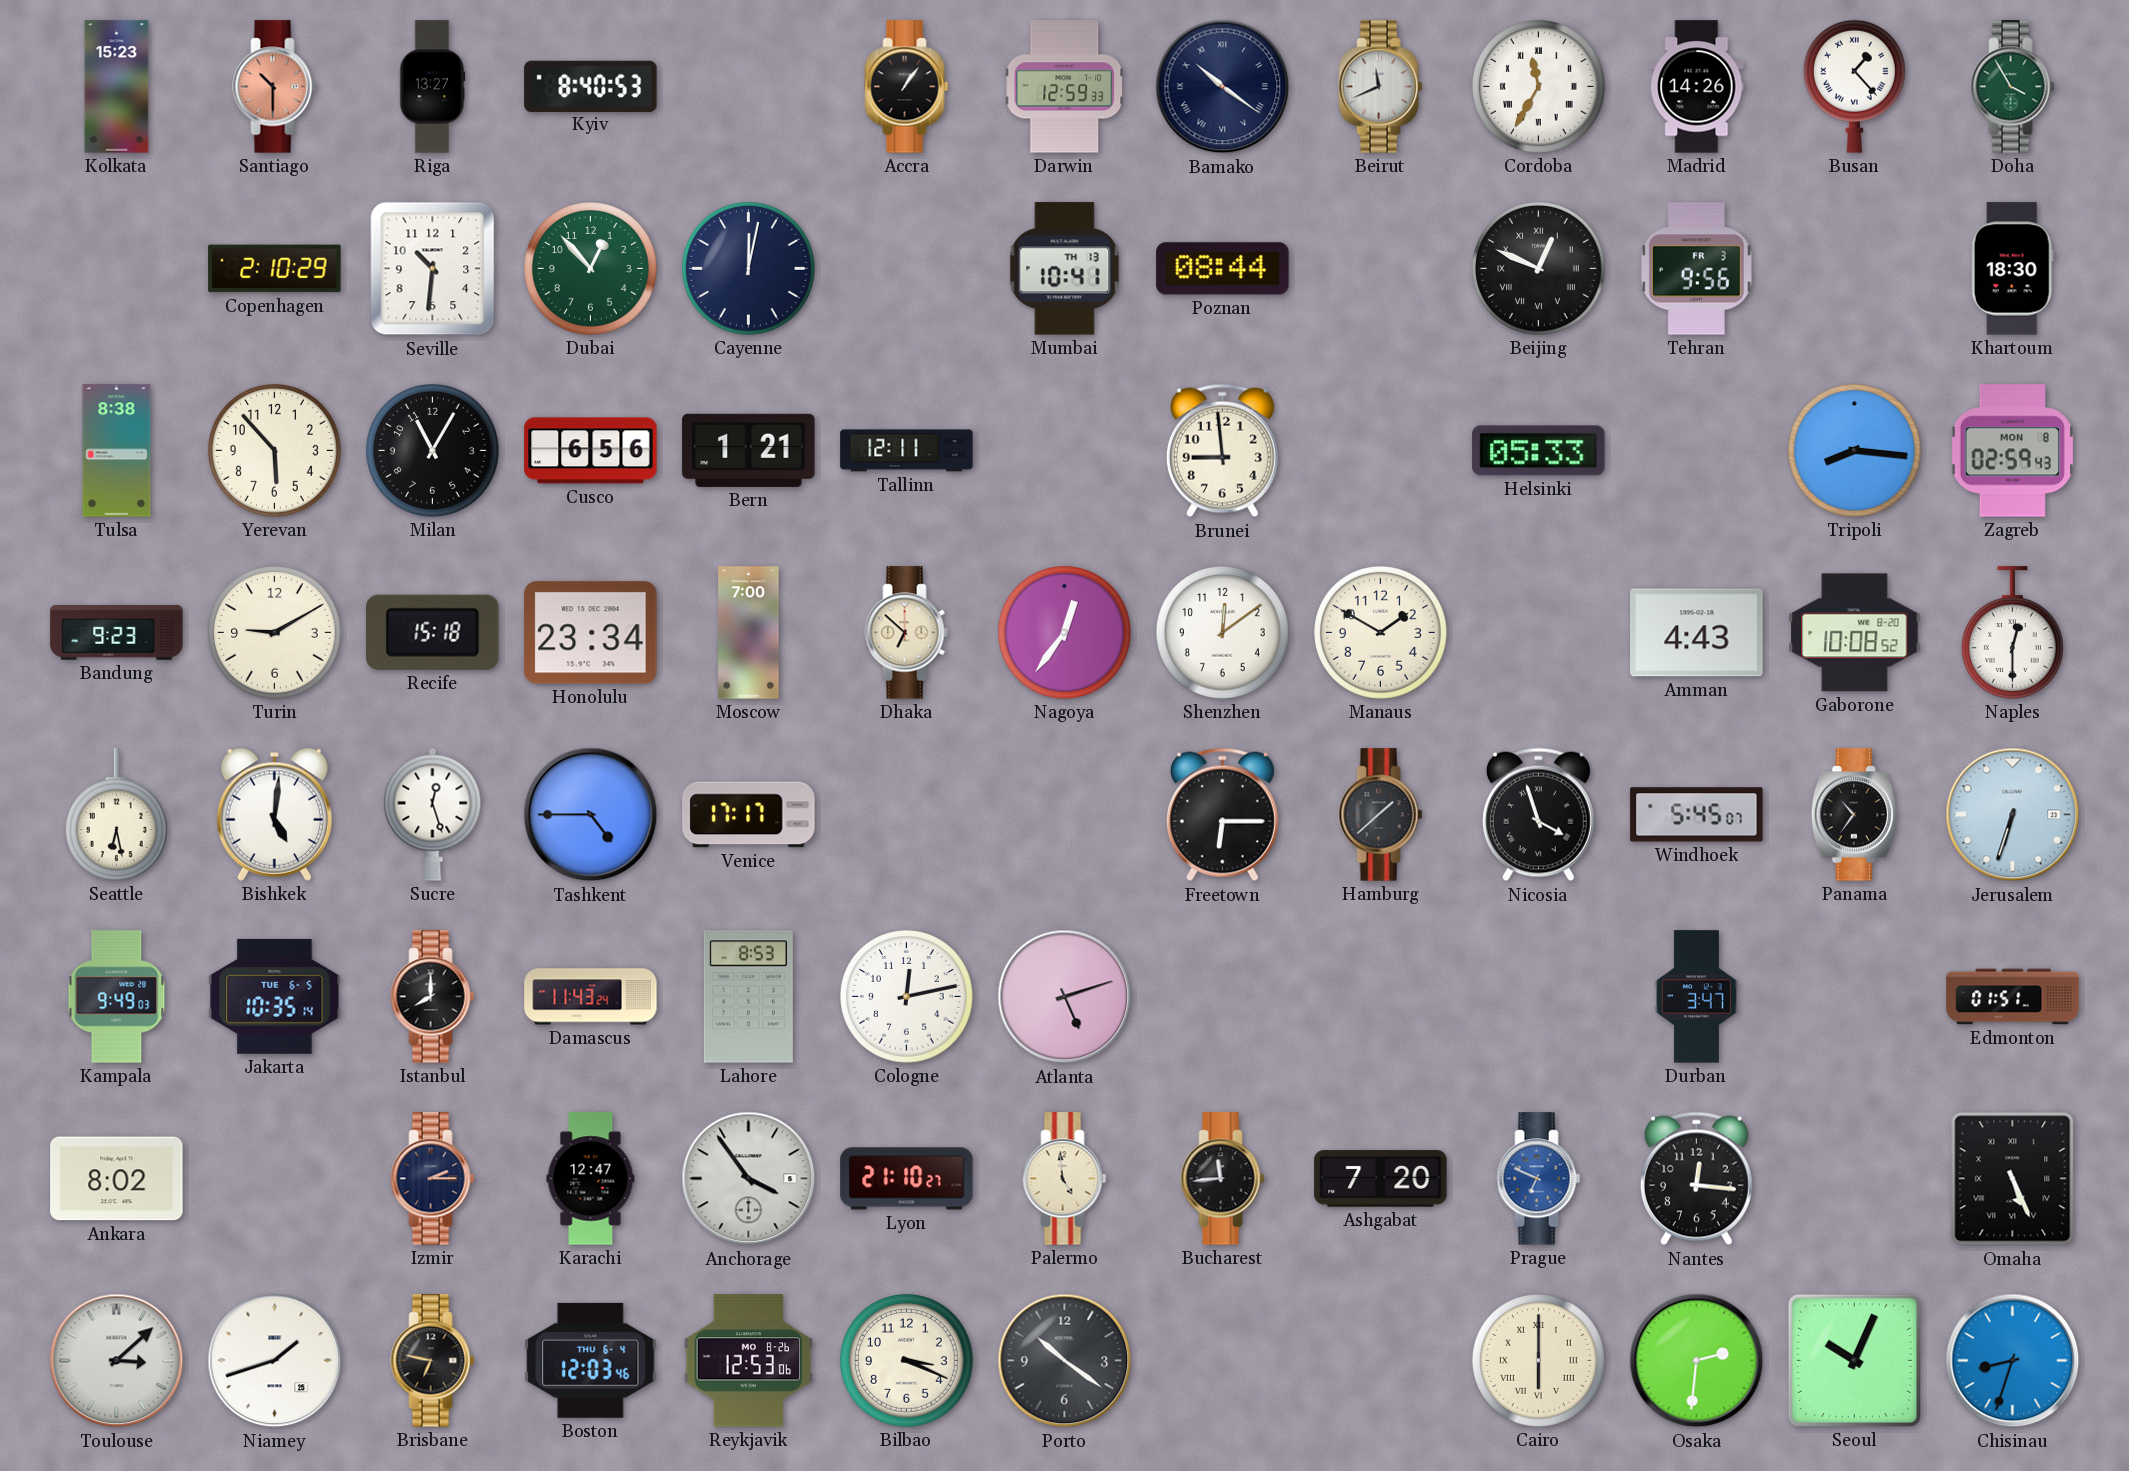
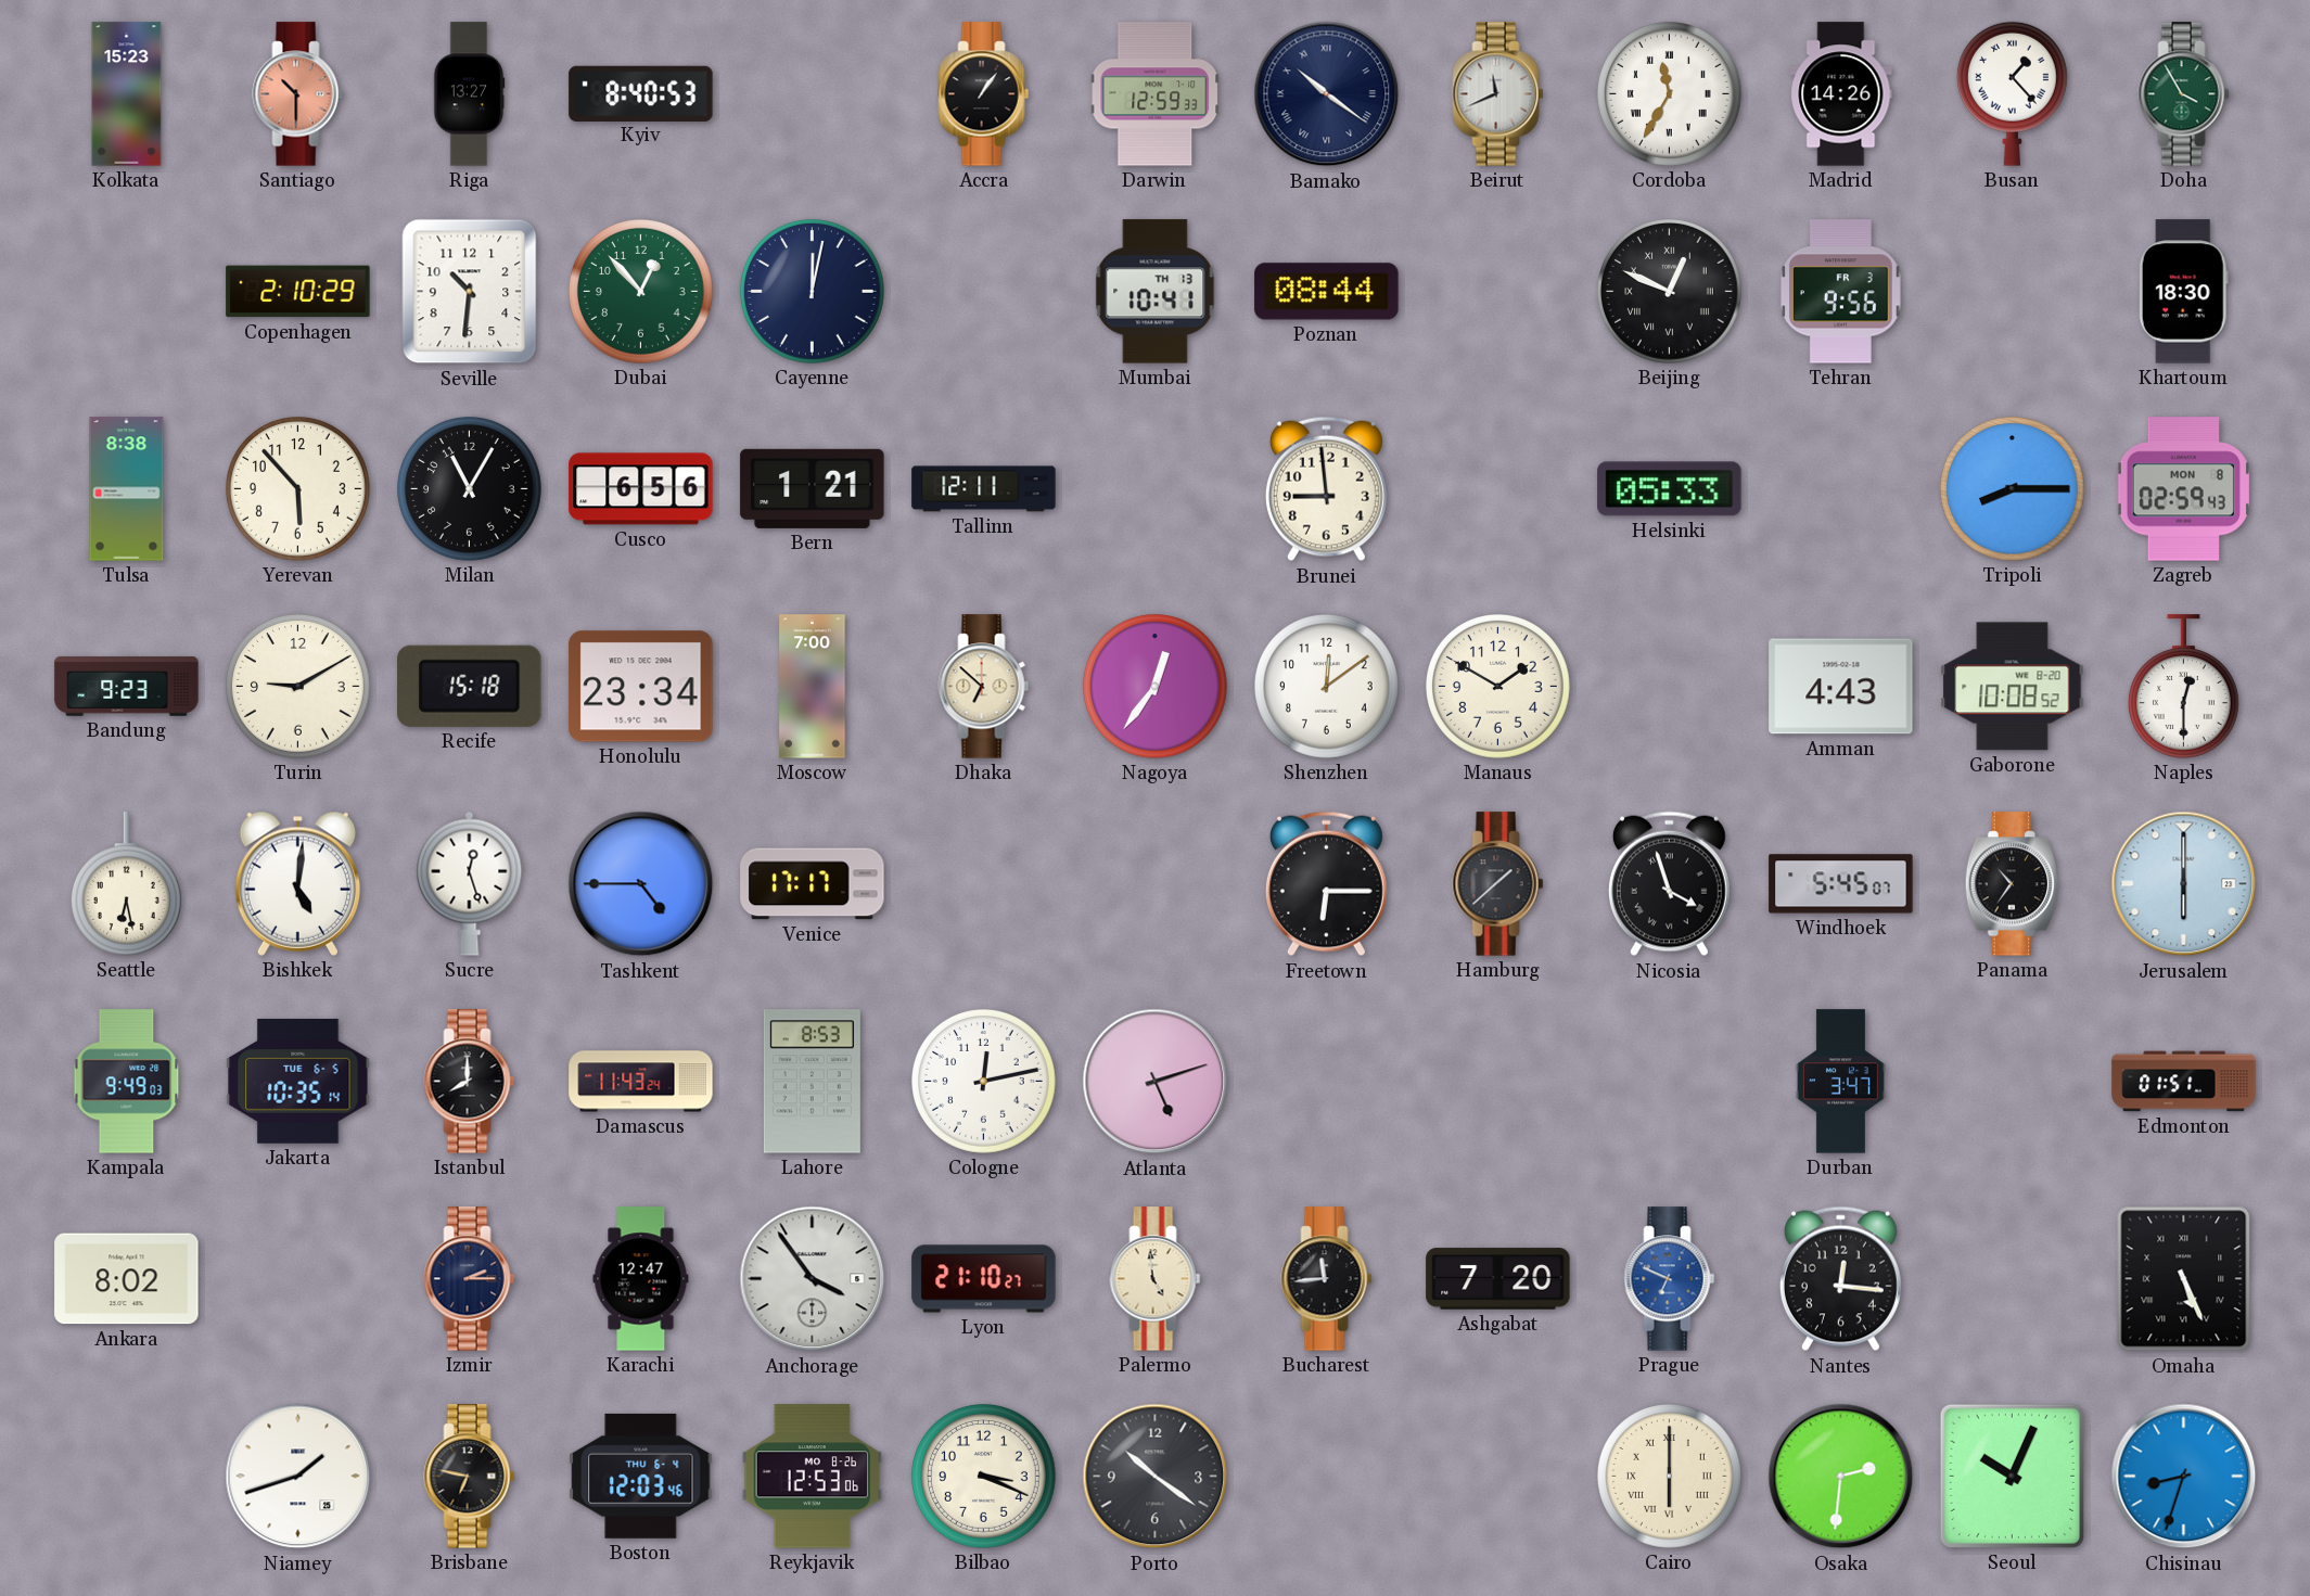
Tripoli: 8:16 -> 8:15
Jerusalem: 6:33 -> 6:00
Toulouse: 3:08 -> none
